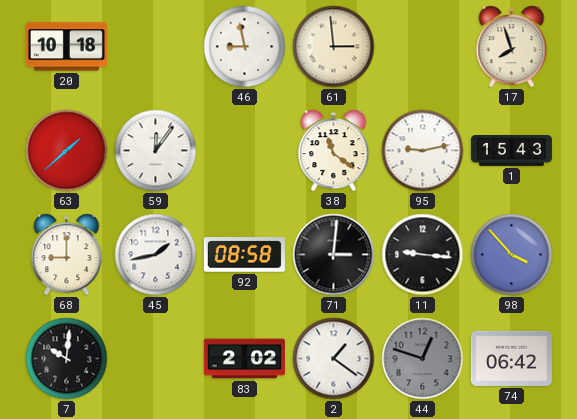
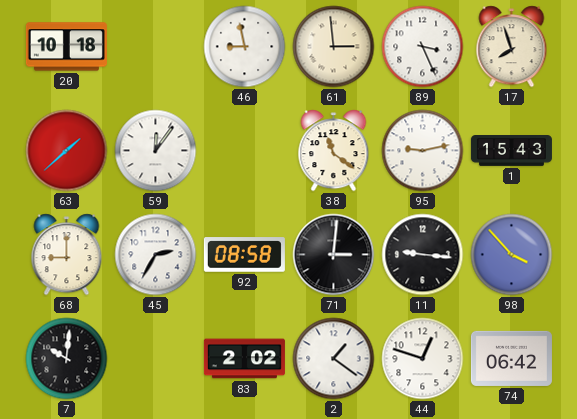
89: none -> 3:26
45: 1:43 -> 2:35
44 dial: grey -> white
